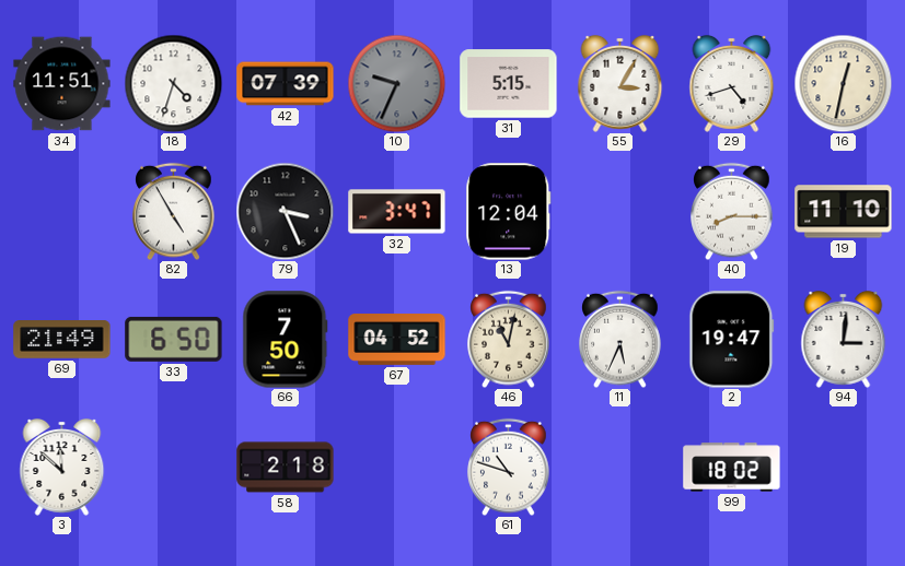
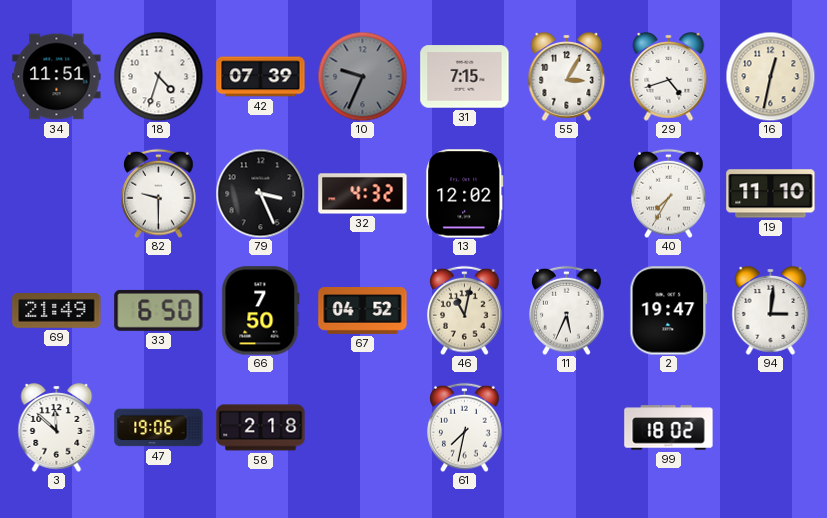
31: 5:15 -> 7:15
82: 4:55 -> 9:30
32: 3:47 -> 4:32
13: 12:04 -> 12:02
40: 8:15 -> 7:35
47: none -> 19:06
61: 10:48 -> 7:32
